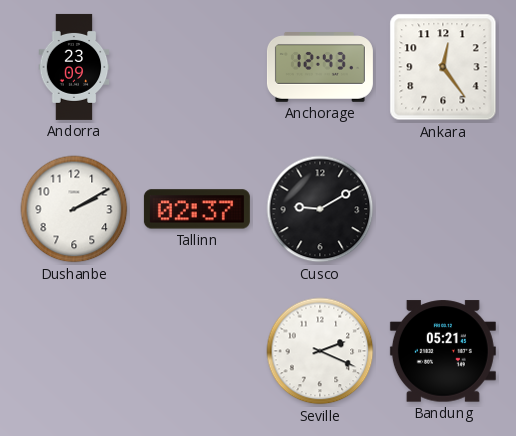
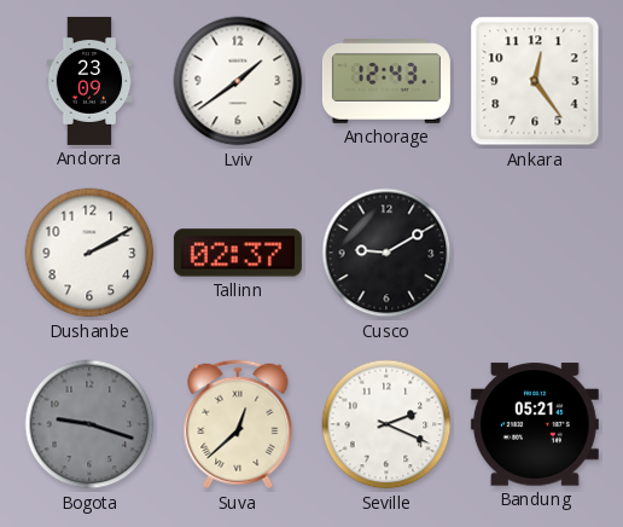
Lviv: none -> 1:39
Bogota: none -> 9:18
Suva: none -> 12:38
